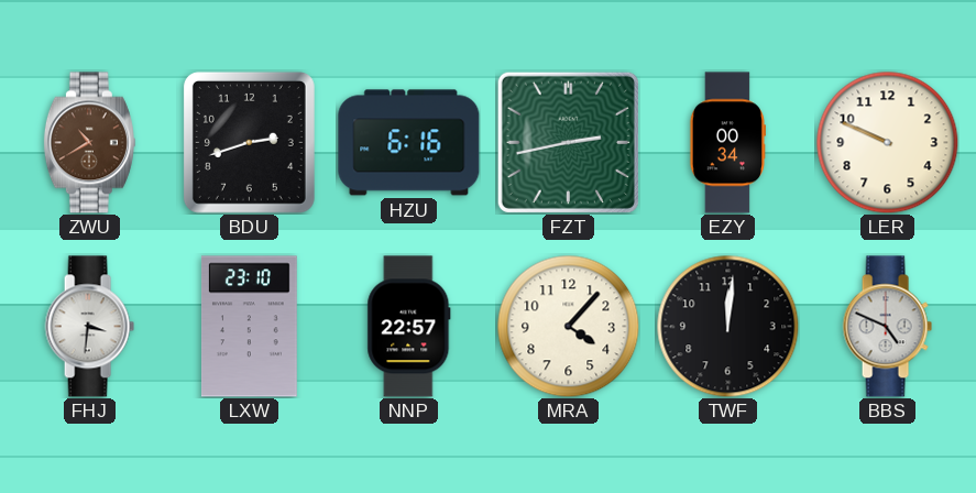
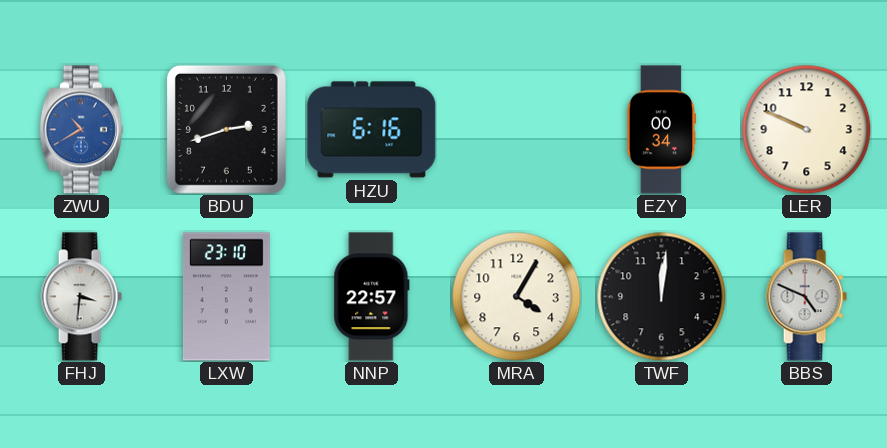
ZWU dial: brown -> blue
FZT: 2:43 -> none
MRA: 4:07 -> 4:05
